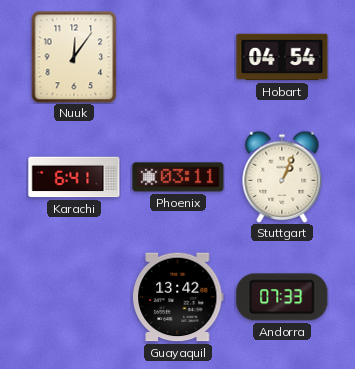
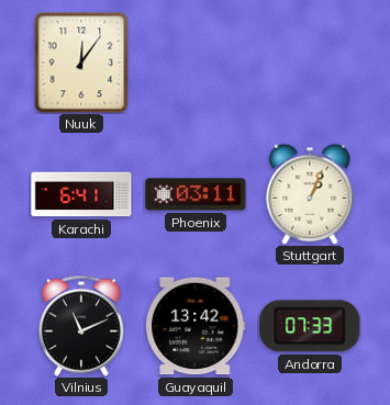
Hobart: 04:54 -> none
Vilnius: none -> 11:11
